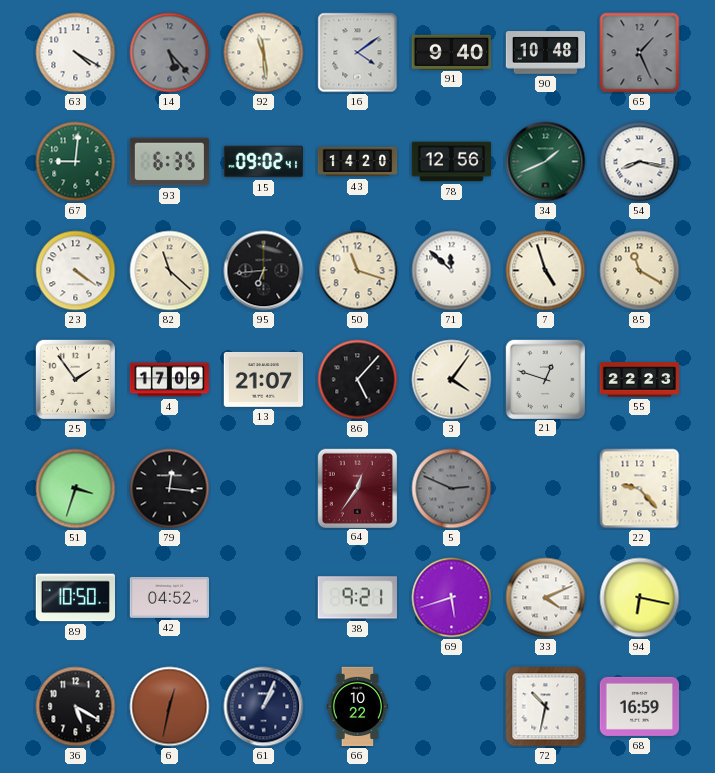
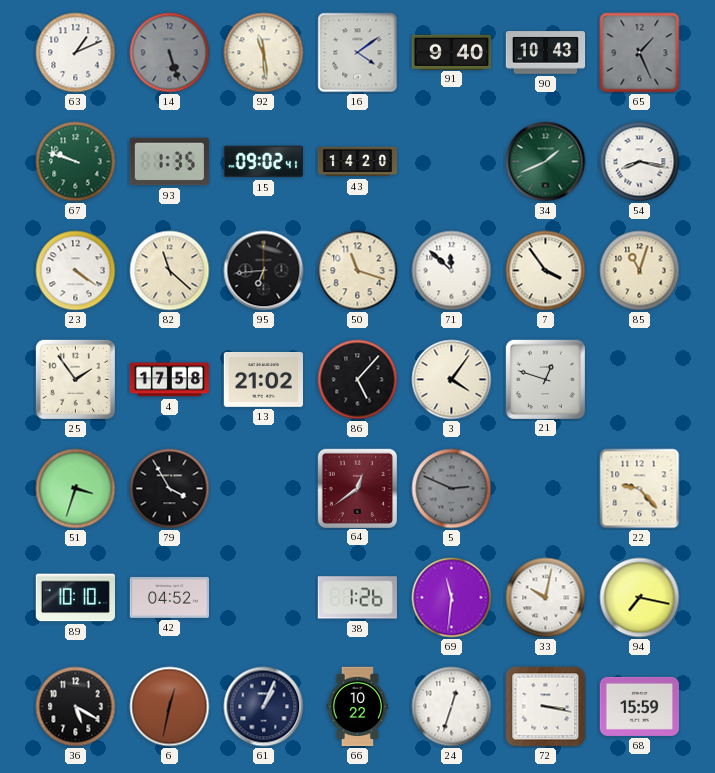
63: 4:20 -> 1:11
14: 5:23 -> 5:27
90: 10:48 -> 10:43
67: 9:01 -> 9:48
93: 6:35 -> 1:35
78: 12:56 -> none
7: 4:57 -> 3:54
85: 11:20 -> 11:03
4: 17:09 -> 17:58
13: 21:07 -> 21:02
55: 22:23 -> none
79: 12:16 -> 3:55
64: 12:36 -> 12:39
89: 10:50 -> 10:10
38: 9:21 -> 1:26
69: 5:42 -> 11:31
33: 4:11 -> 10:02
94: 6:17 -> 7:17
24: none -> 12:33
72: 10:32 -> 3:17
68: 16:59 -> 15:59
